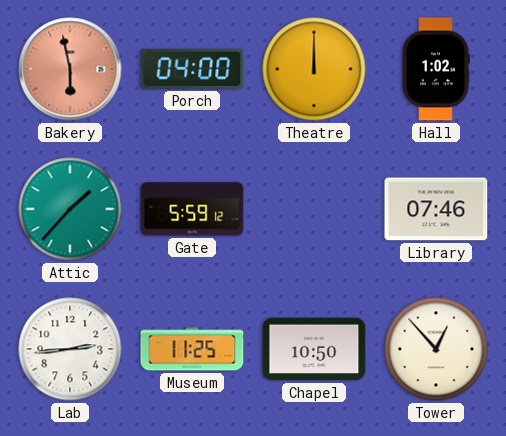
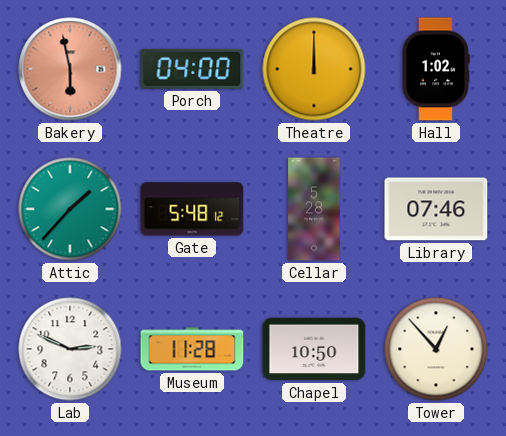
Gate: 5:59 -> 5:48
Cellar: none -> 5:28
Lab: 2:44 -> 2:49
Museum: 11:25 -> 11:28
